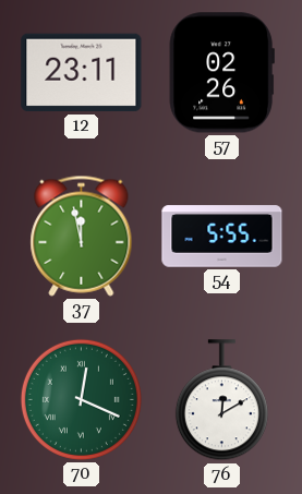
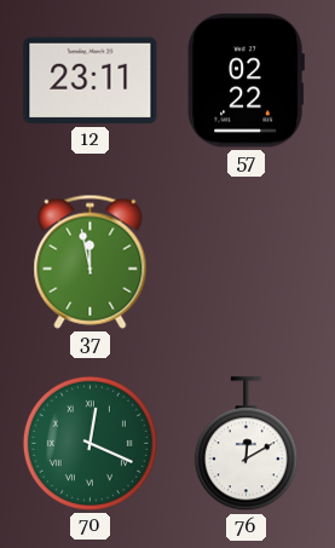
57: 02:26 -> 02:22
54: 5:55 -> none
